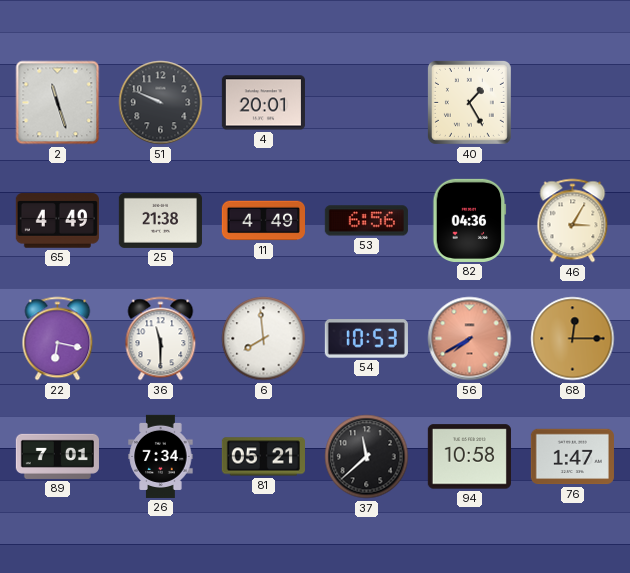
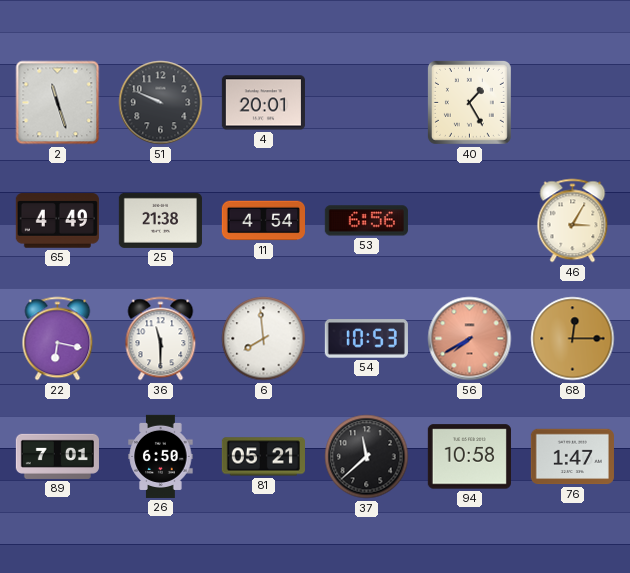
11: 4:49 -> 4:54
82: 04:36 -> none
26: 7:34 -> 6:50
